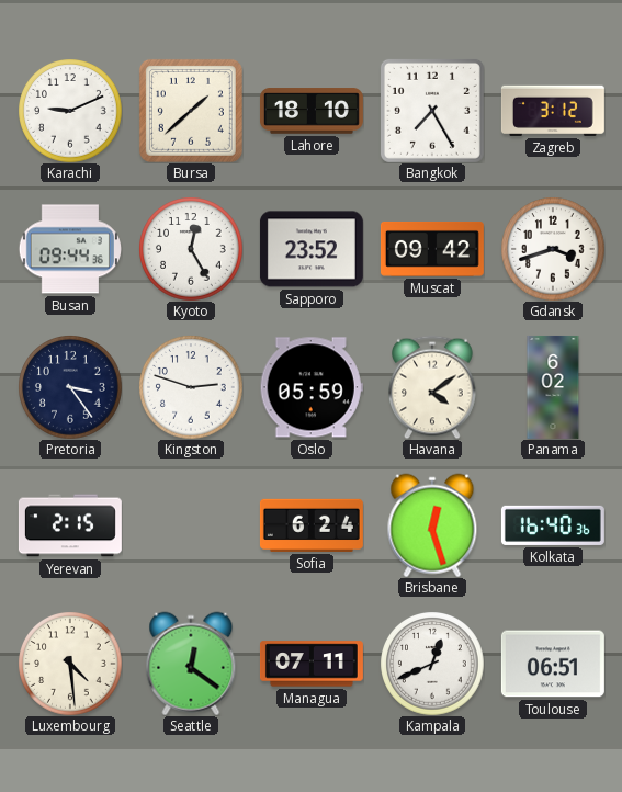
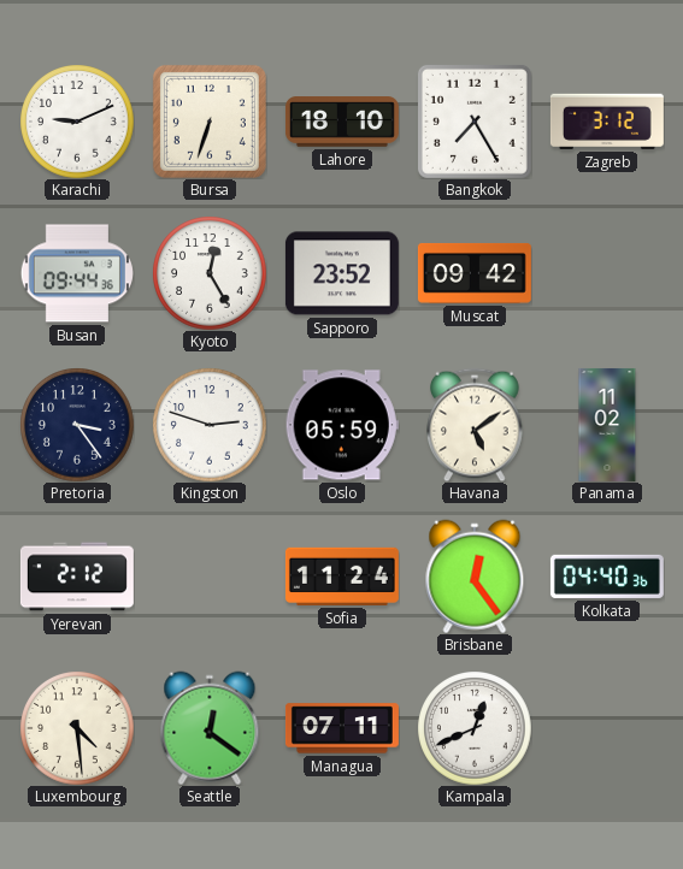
Bursa: 1:38 -> 6:33
Gdansk: 3:42 -> none
Havana: 4:09 -> 5:09
Panama: 6:02 -> 11:02
Yerevan: 2:15 -> 2:12
Sofia: 6:24 -> 11:24
Brisbane: 12:27 -> 12:24
Kolkata: 16:40 -> 04:40
Toulouse: 06:51 -> none
